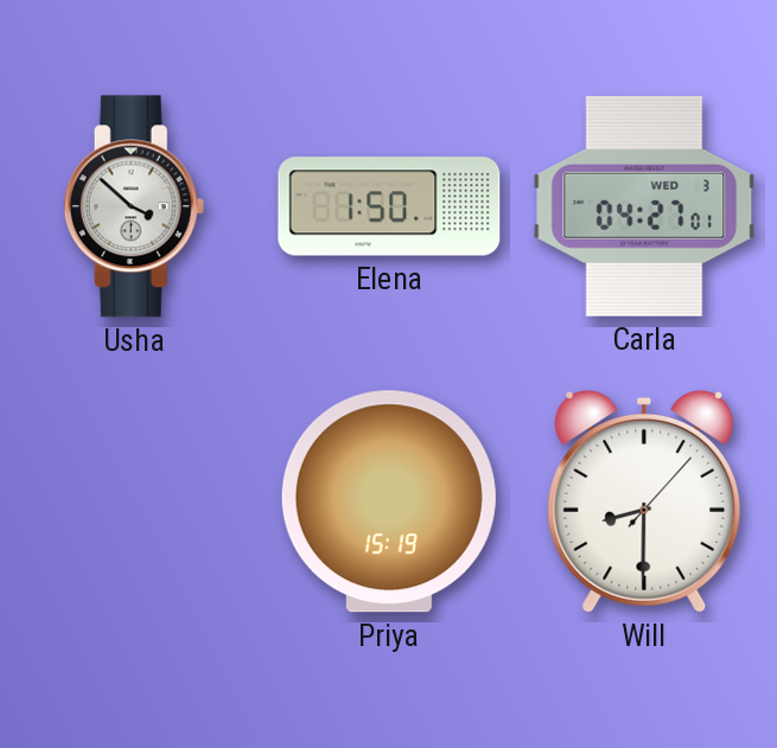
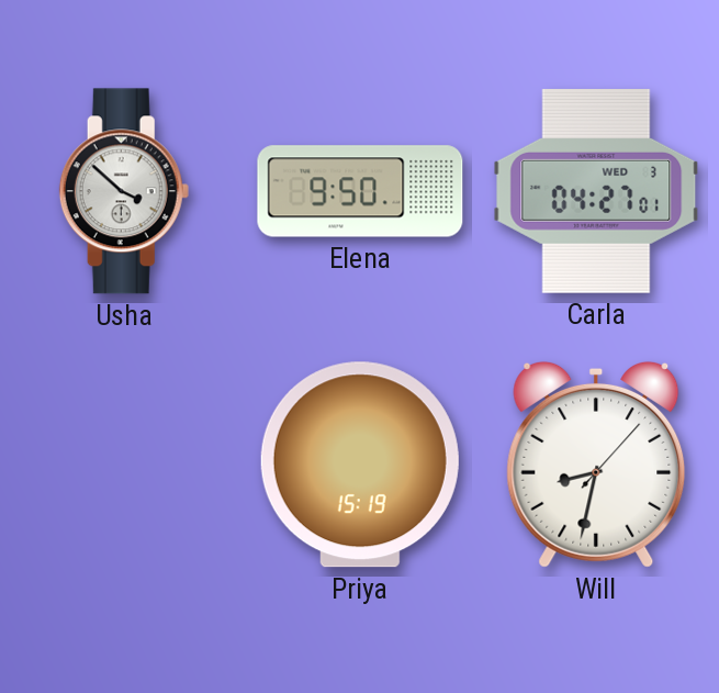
Elena: 1:50 -> 9:50
Will: 8:30 -> 8:32
